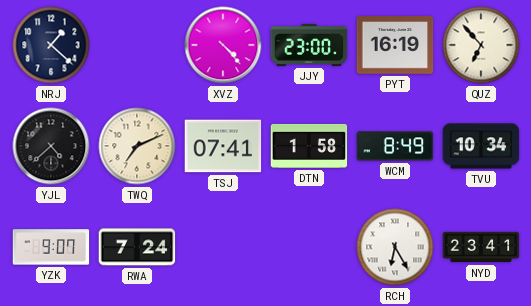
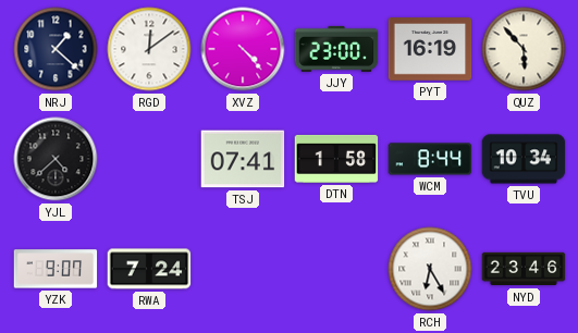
RGD: none -> 12:09
QUZ: 6:53 -> 5:53
TWQ: 7:11 -> none
WCM: 8:49 -> 8:44
NYD: 23:41 -> 23:46
